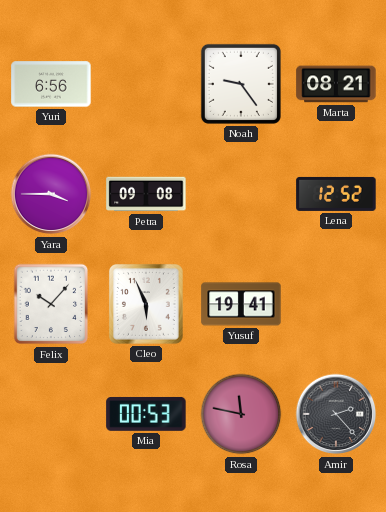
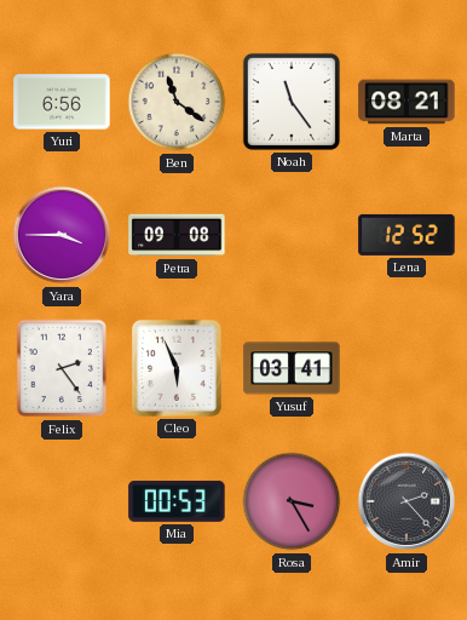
Ben: none -> 11:21
Noah: 9:24 -> 11:24
Felix: 10:07 -> 2:24
Yusuf: 19:41 -> 03:41
Rosa: 11:47 -> 3:25
